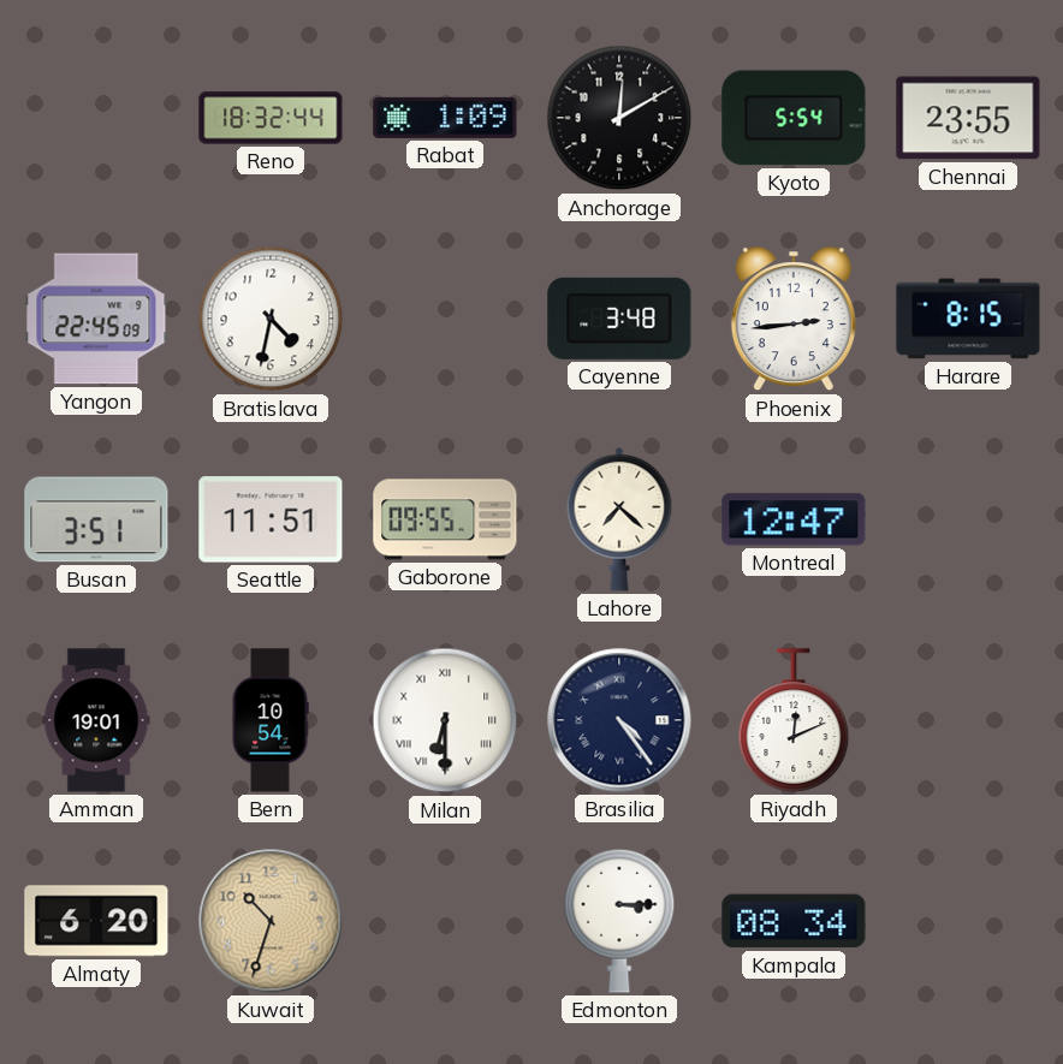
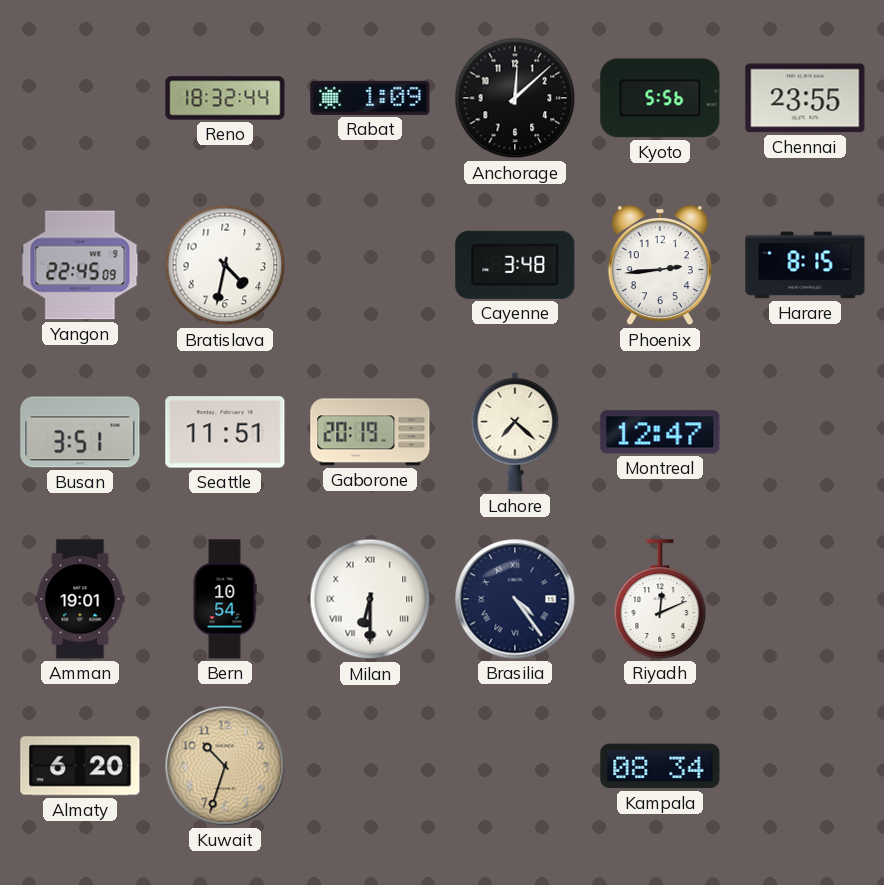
Anchorage: 12:10 -> 12:08
Kyoto: 5:54 -> 5:56
Gaborone: 09:55 -> 20:19
Edmonton: 3:15 -> none
